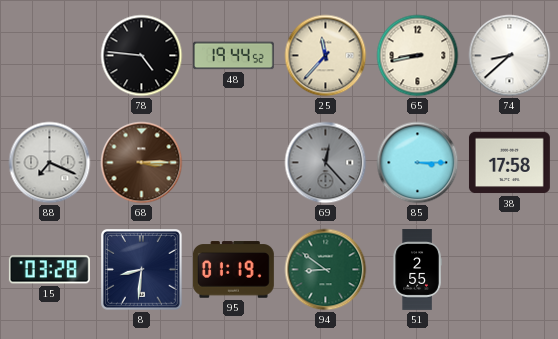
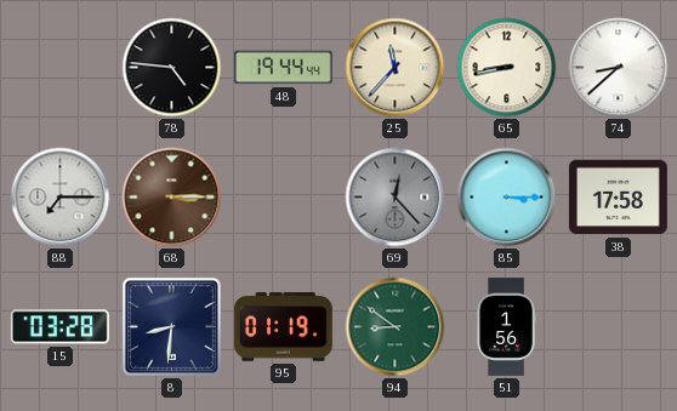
48: 19:44:52 -> 19:44:44
88: 7:19 -> 7:15
51: 2:55 -> 1:56
